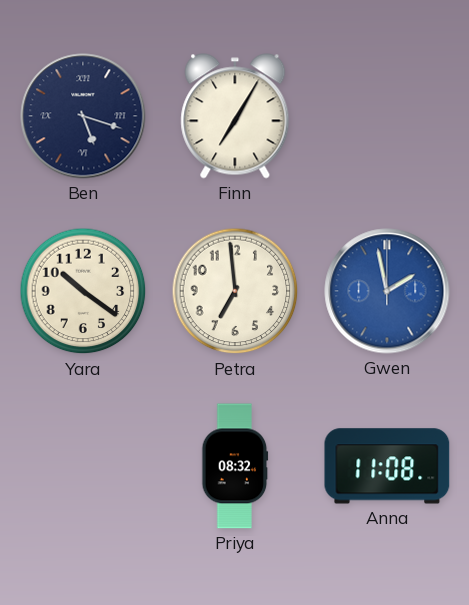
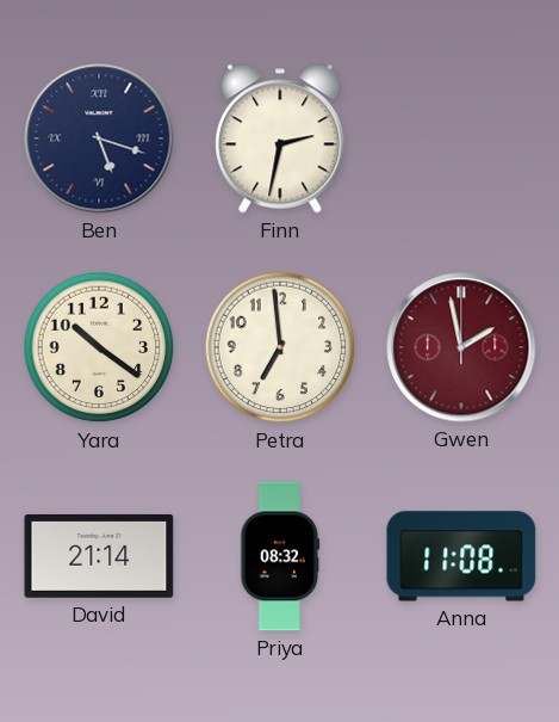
Finn: 7:05 -> 2:32
Gwen dial: blue -> burgundy
David: none -> 21:14
